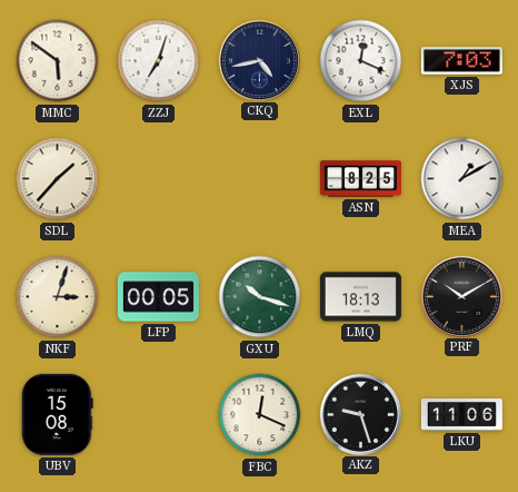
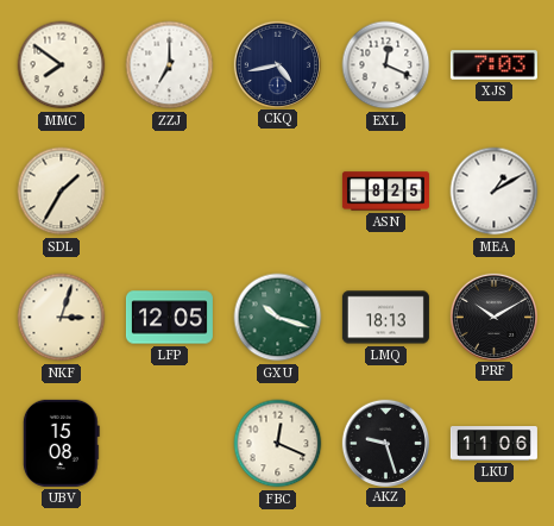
MMC: 5:51 -> 7:51
ZZJ: 7:03 -> 7:00
SDL: 1:37 -> 1:35
LFP: 00:05 -> 12:05
